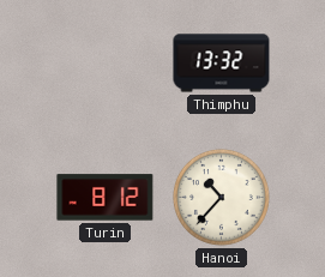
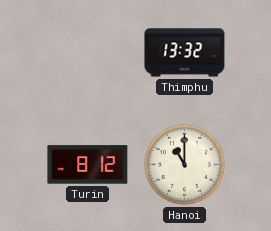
Hanoi: 10:37 -> 11:00
